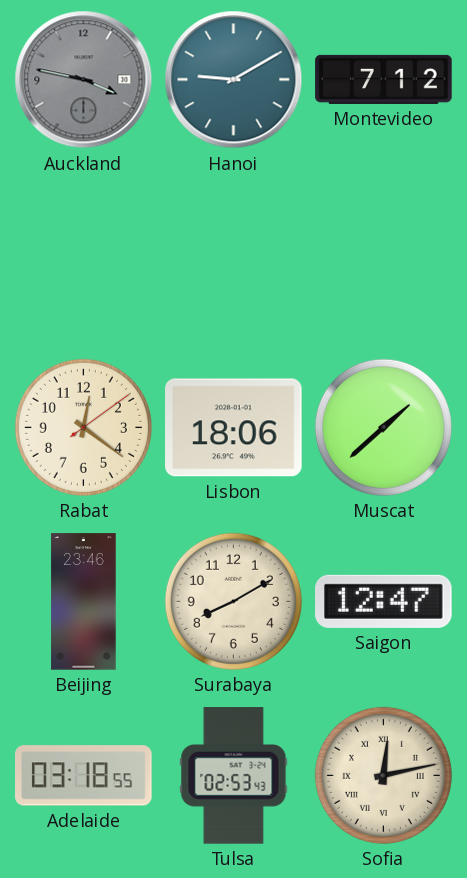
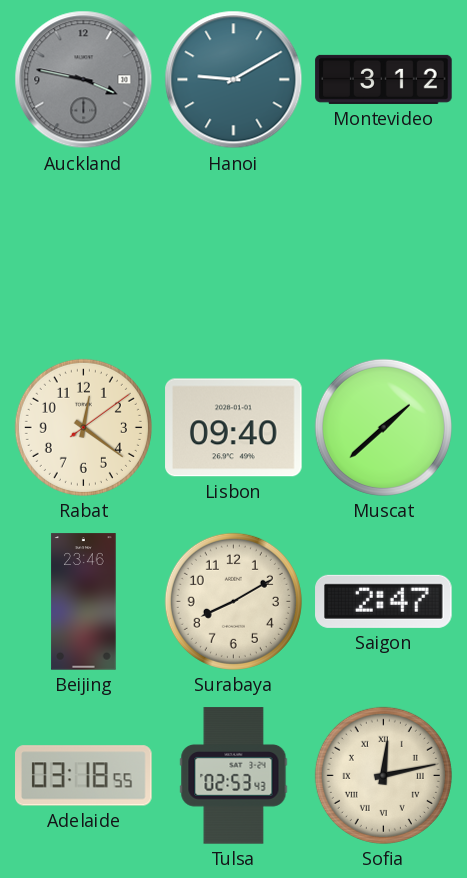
Montevideo: 7:12 -> 3:12
Lisbon: 18:06 -> 09:40
Saigon: 12:47 -> 2:47
